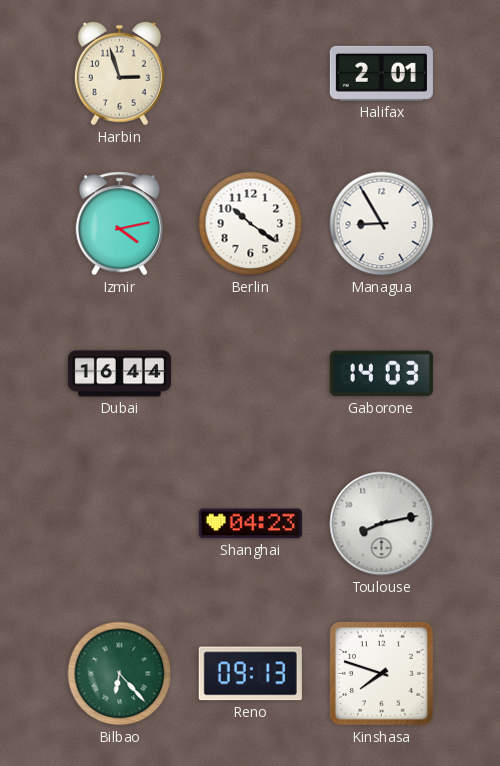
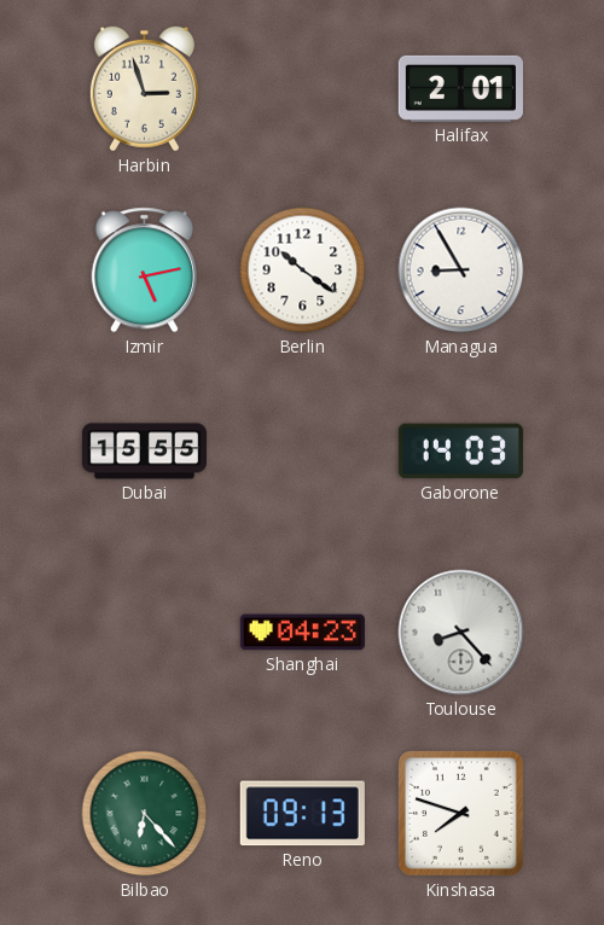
Izmir: 4:13 -> 5:13
Dubai: 16:44 -> 15:55
Toulouse: 8:13 -> 8:23
